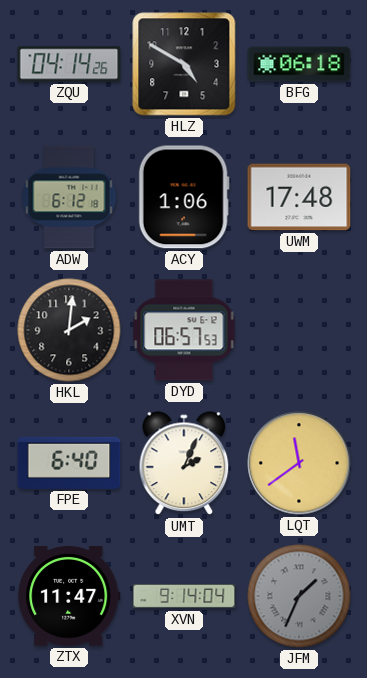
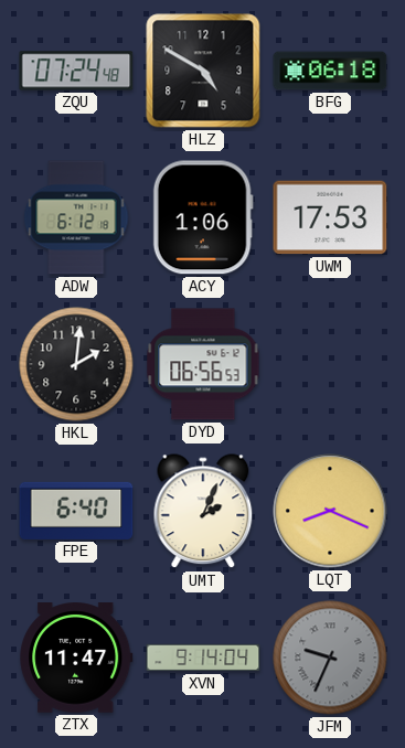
ZQU: 04:14 -> 07:24
UWM: 17:48 -> 17:53
DYD: 06:57 -> 06:56
LQT: 11:39 -> 8:19
JFM: 1:34 -> 9:34
